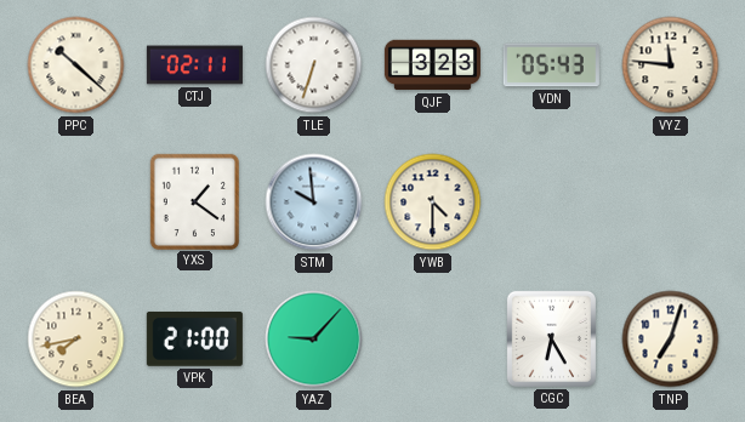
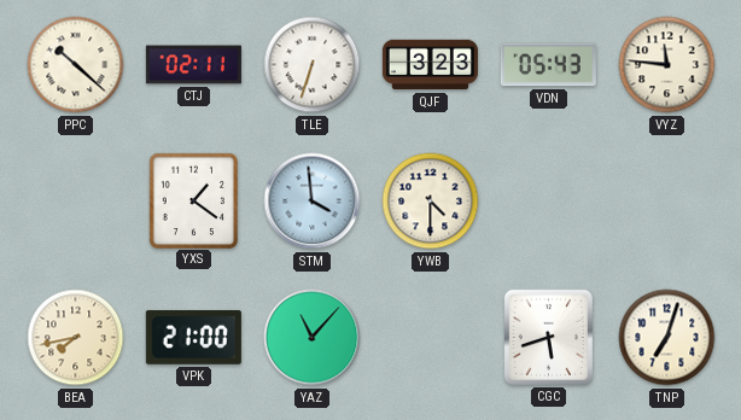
STM: 9:59 -> 3:59
YAZ: 9:07 -> 11:07
CGC: 6:25 -> 5:42
